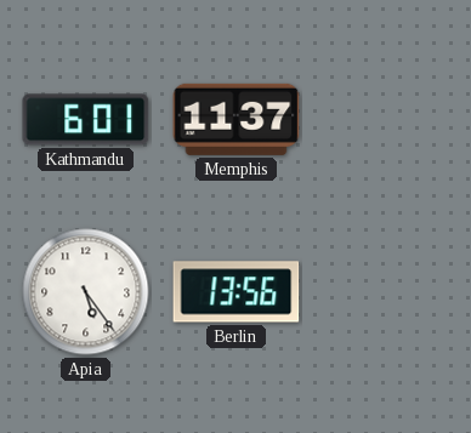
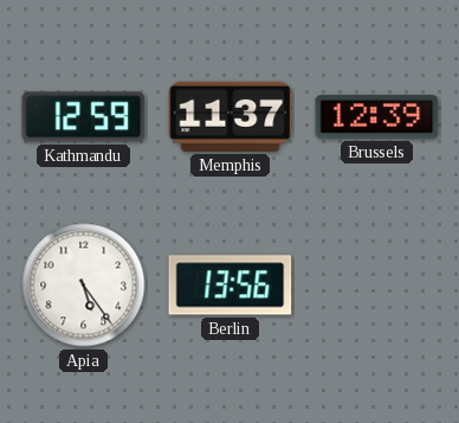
Kathmandu: 6:01 -> 12:59
Brussels: none -> 12:39
